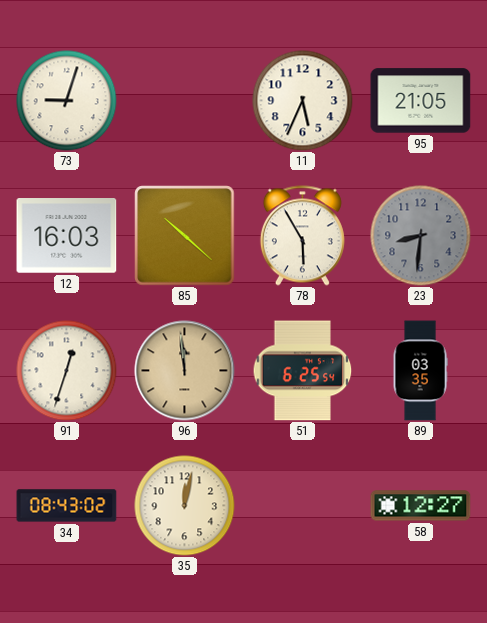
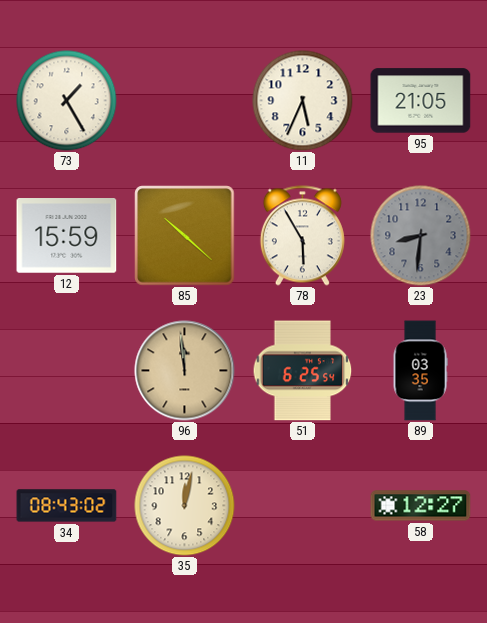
73: 9:03 -> 1:25
12: 16:03 -> 15:59
91: 12:33 -> none
